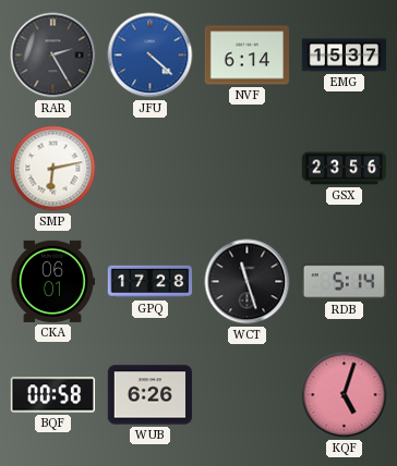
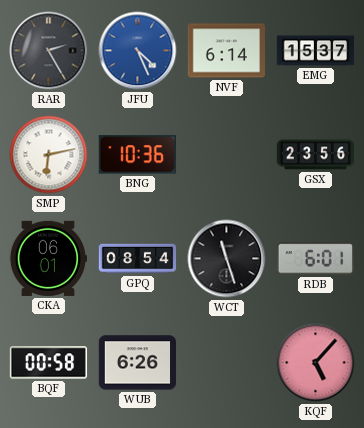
JFU: 4:22 -> 4:26
BNG: none -> 10:36
GPQ: 17:28 -> 08:54
RDB: 5:14 -> 6:01
KQF: 5:03 -> 5:07
